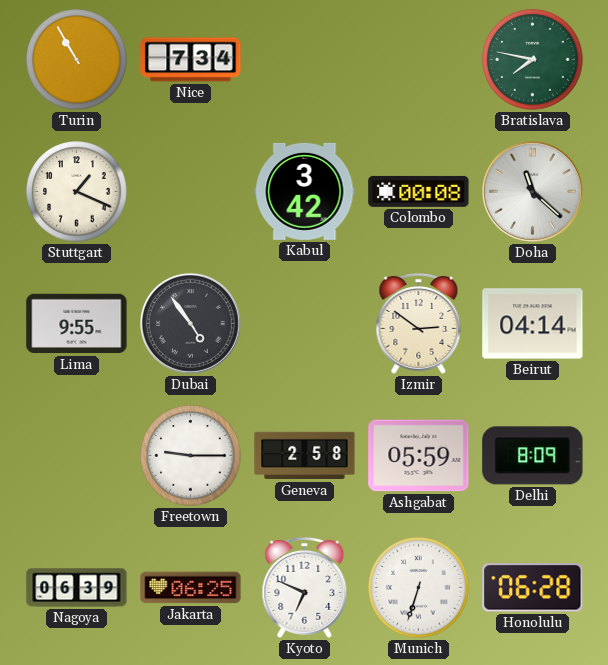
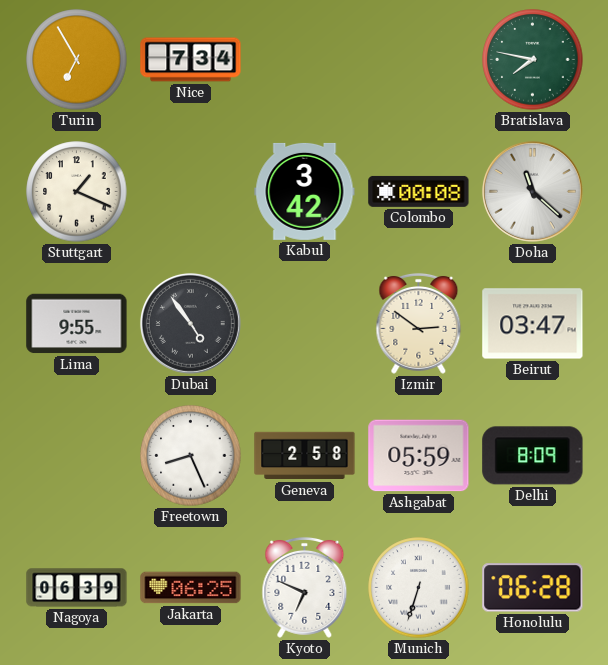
Turin: 10:55 -> 6:55
Beirut: 04:14 -> 03:47
Freetown: 9:15 -> 8:26
